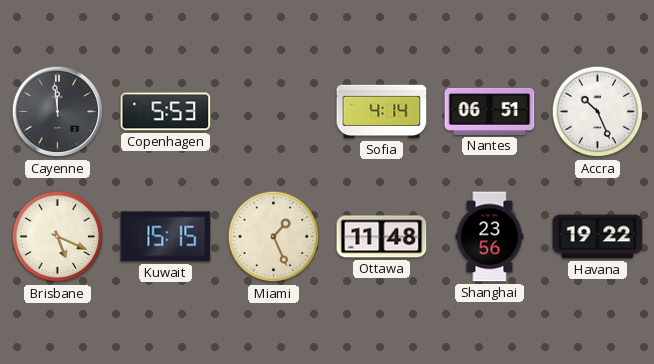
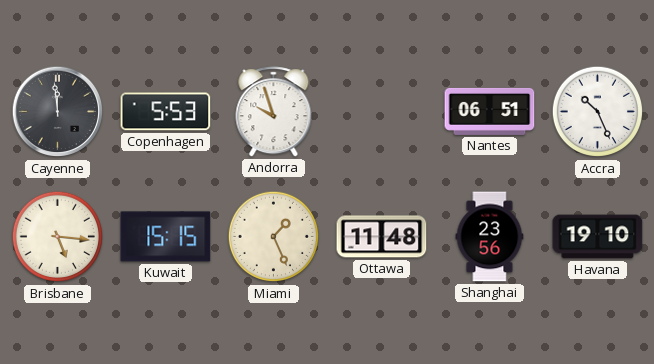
Andorra: none -> 9:57
Sofia: 4:14 -> none
Brisbane: 5:19 -> 5:16
Havana: 19:22 -> 19:10
